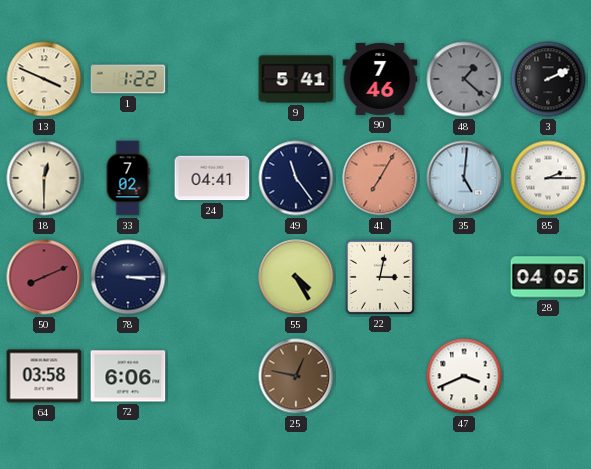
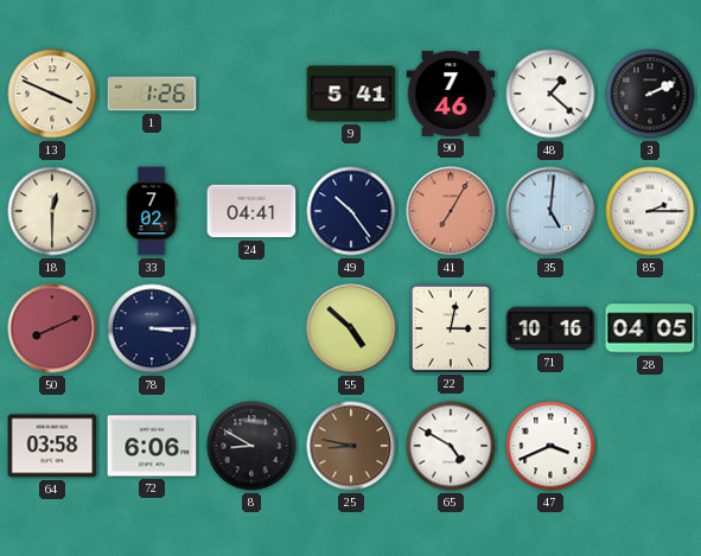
1: 1:22 -> 1:26
48 dial: grey -> white
49: 11:24 -> 10:24
55: 4:25 -> 4:52
71: none -> 10:16
8: none -> 8:50
25: 12:47 -> 8:47
65: none -> 4:50
